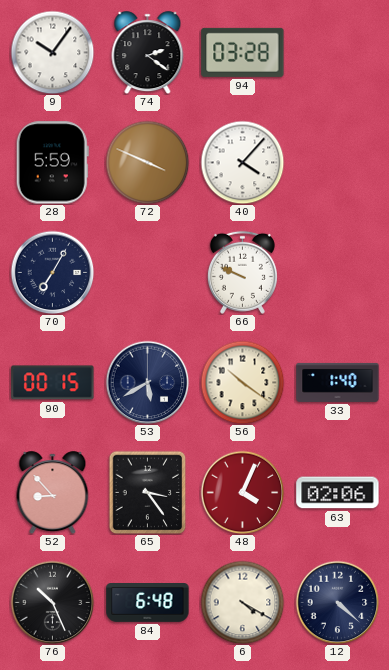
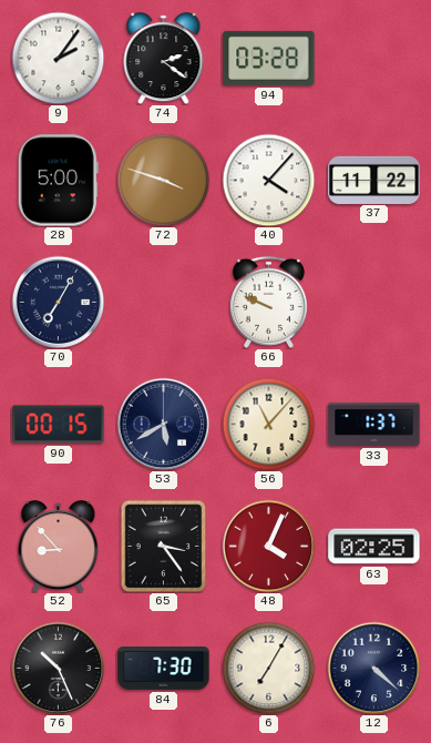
9: 10:06 -> 2:06
28: 5:59 -> 5:00
72: 3:49 -> 3:48
37: none -> 11:22
56: 10:21 -> 11:07
33: 1:40 -> 1:37
63: 02:06 -> 02:25
84: 6:48 -> 7:30
6: 4:20 -> 7:05
